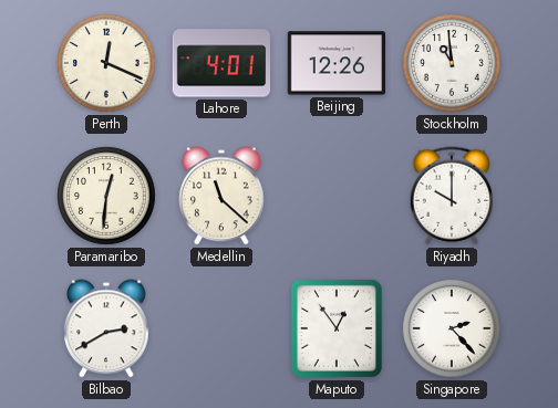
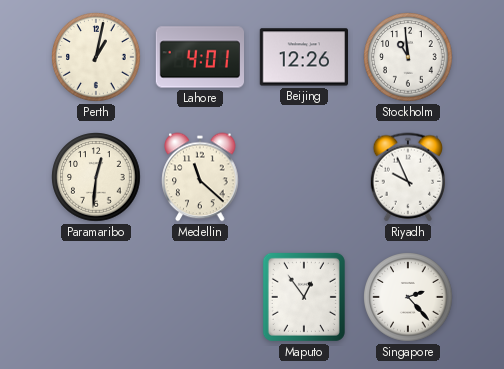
Perth: 12:19 -> 1:02
Riyadh: 10:00 -> 9:56
Bilbao: 2:40 -> none
